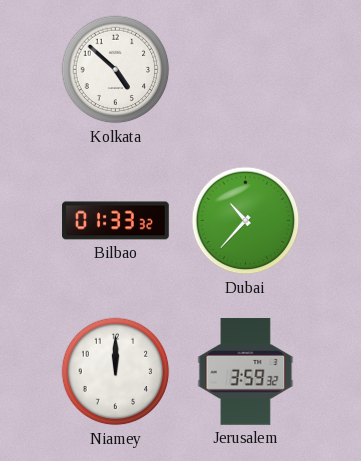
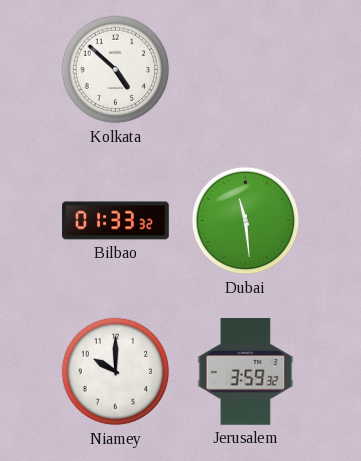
Dubai: 10:37 -> 11:29
Niamey: 12:00 -> 10:00
